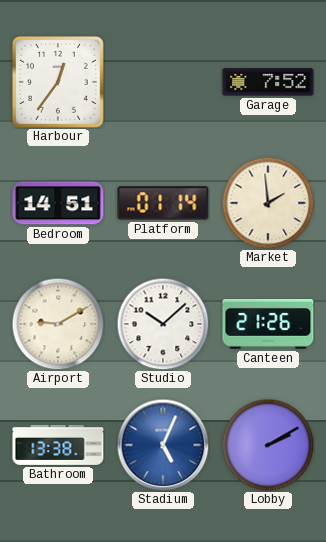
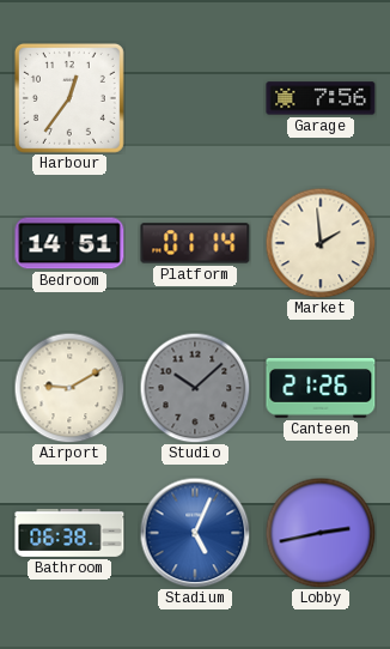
Garage: 7:52 -> 7:56
Studio dial: white -> grey
Bathroom: 13:38 -> 06:38
Lobby: 2:10 -> 2:43
